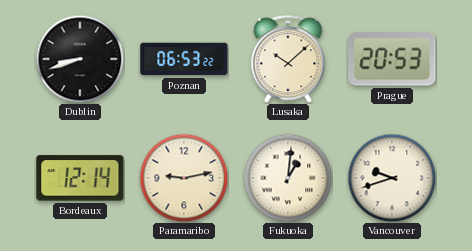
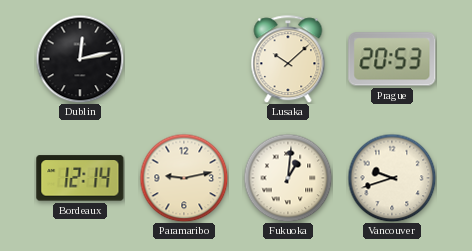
Dublin: 8:42 -> 12:13
Poznan: 06:53 -> none
